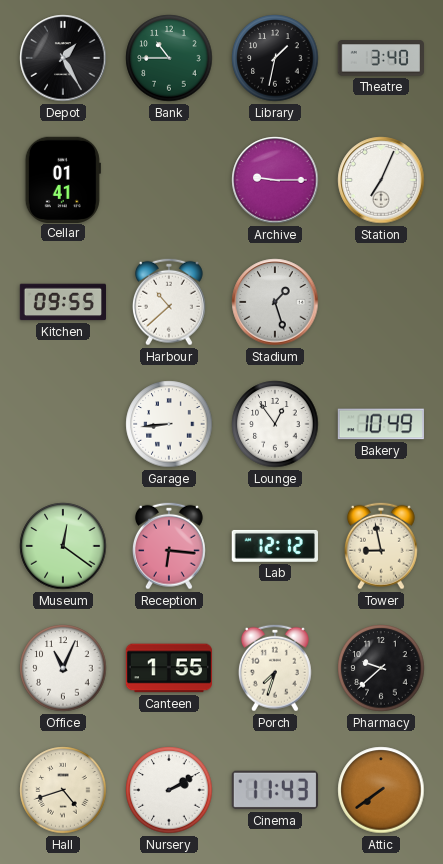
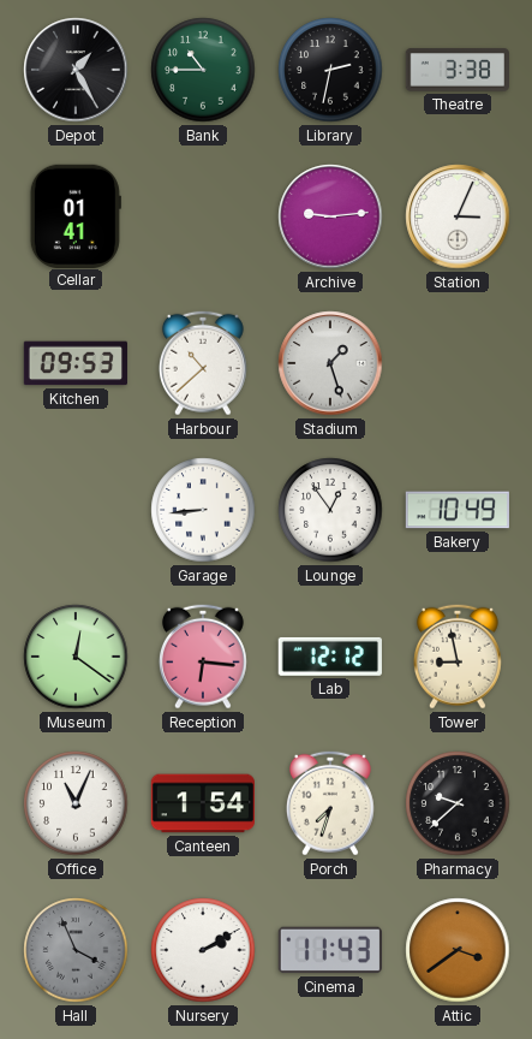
Library: 1:32 -> 2:32
Theatre: 3:40 -> 3:38
Archive: 9:15 -> 9:14
Station: 7:04 -> 3:04
Kitchen: 09:55 -> 09:53
Canteen: 1:55 -> 1:54
Hall: 4:42 -> 3:56
Hall dial: cream -> grey
Attic: 7:39 -> 3:39
